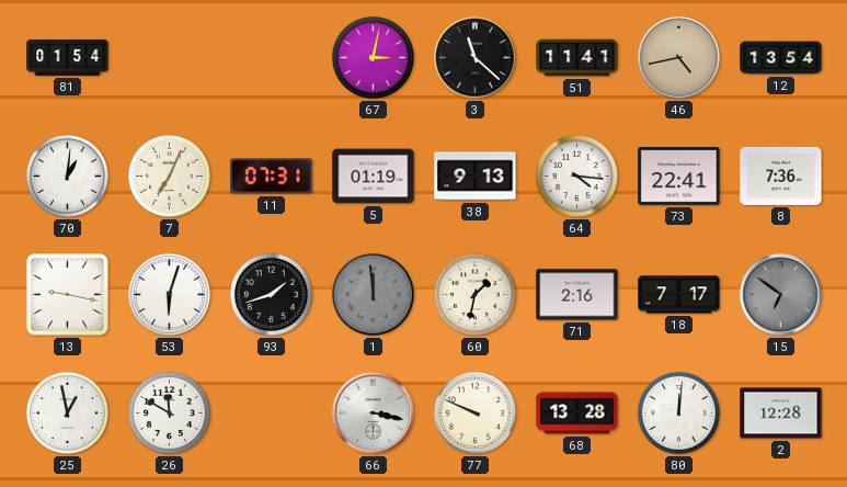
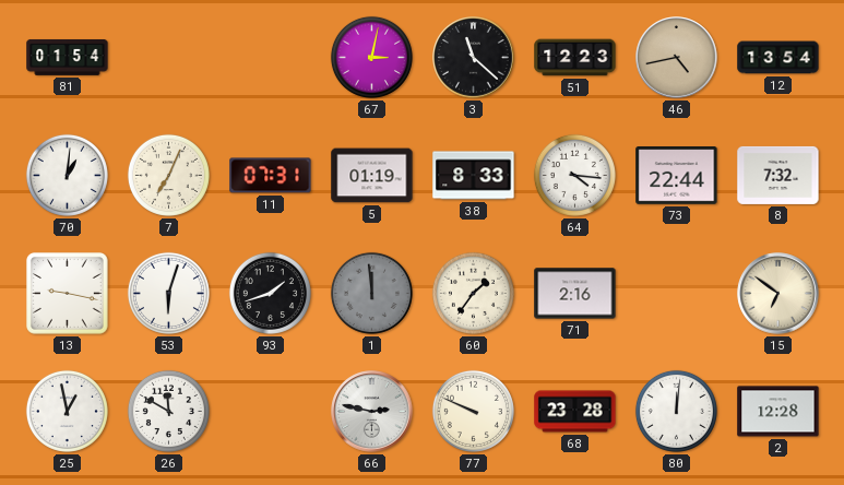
51: 11:41 -> 12:23
38: 9:13 -> 8:33
73: 22:41 -> 22:44
8: 7:36 -> 7:32
60: 1:32 -> 1:36
18: 7:17 -> none
15 dial: grey -> cream
66: 3:17 -> 2:47
68: 13:28 -> 23:28
